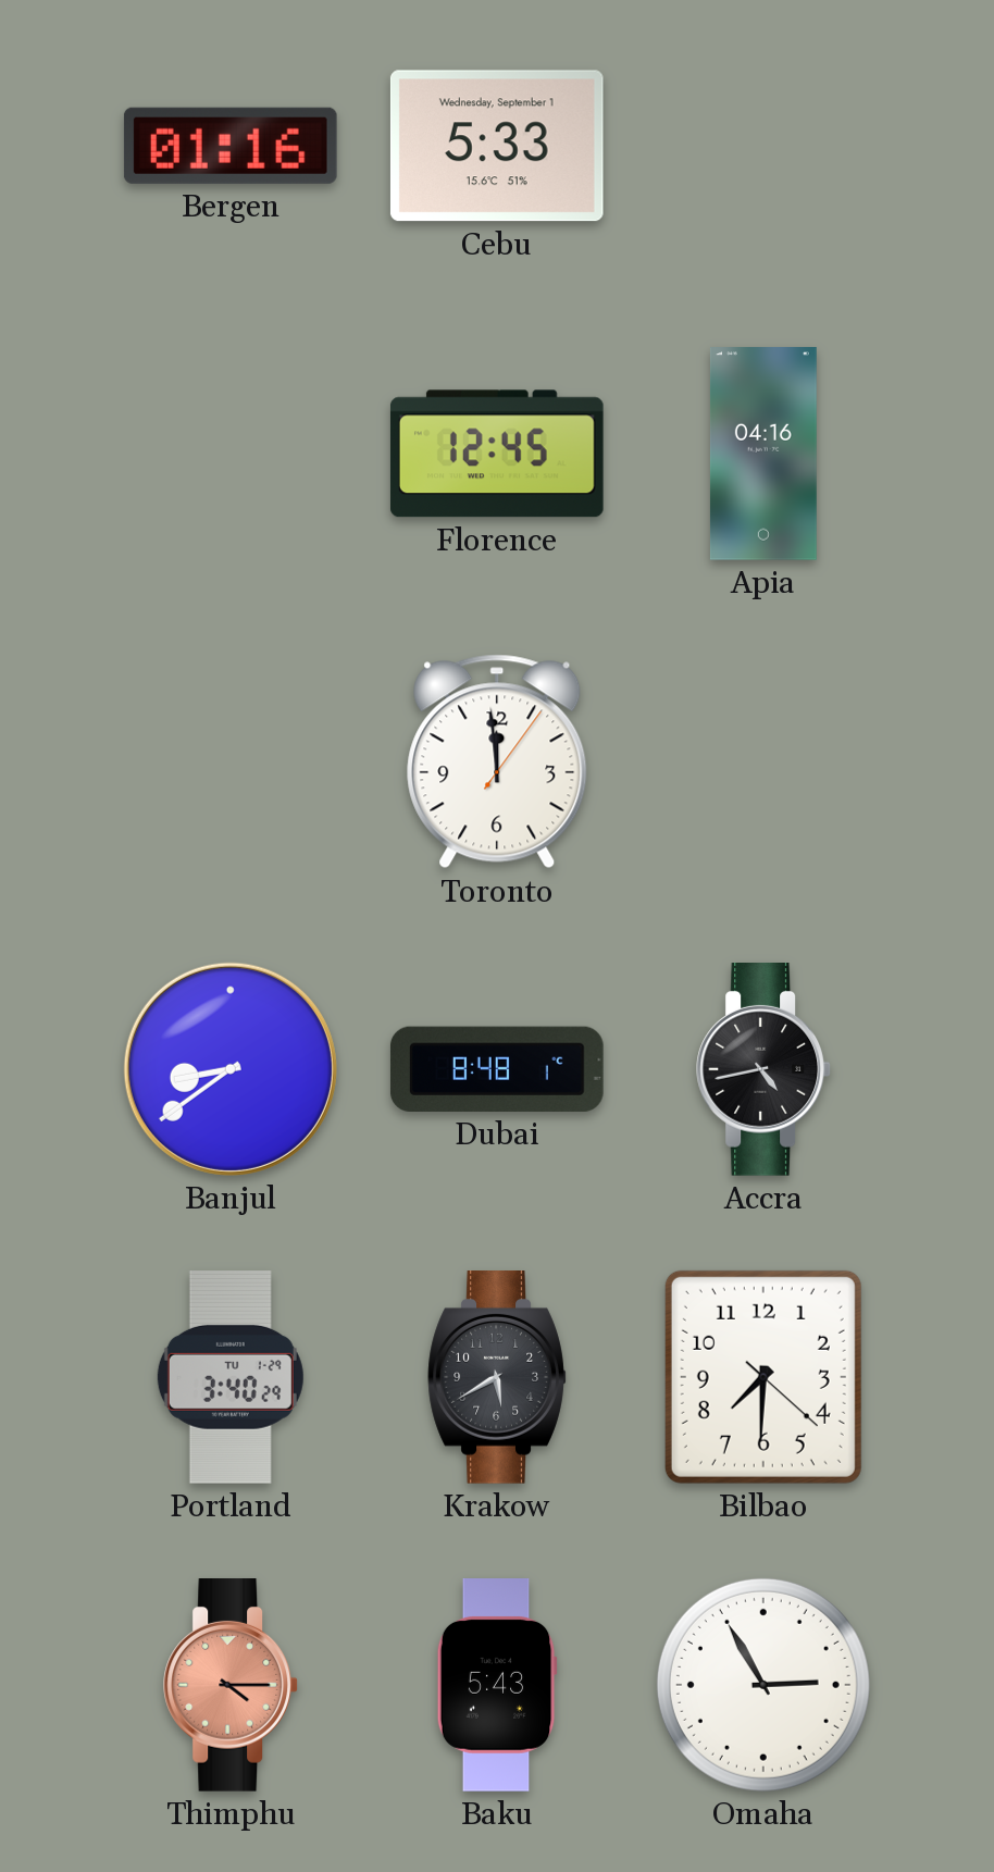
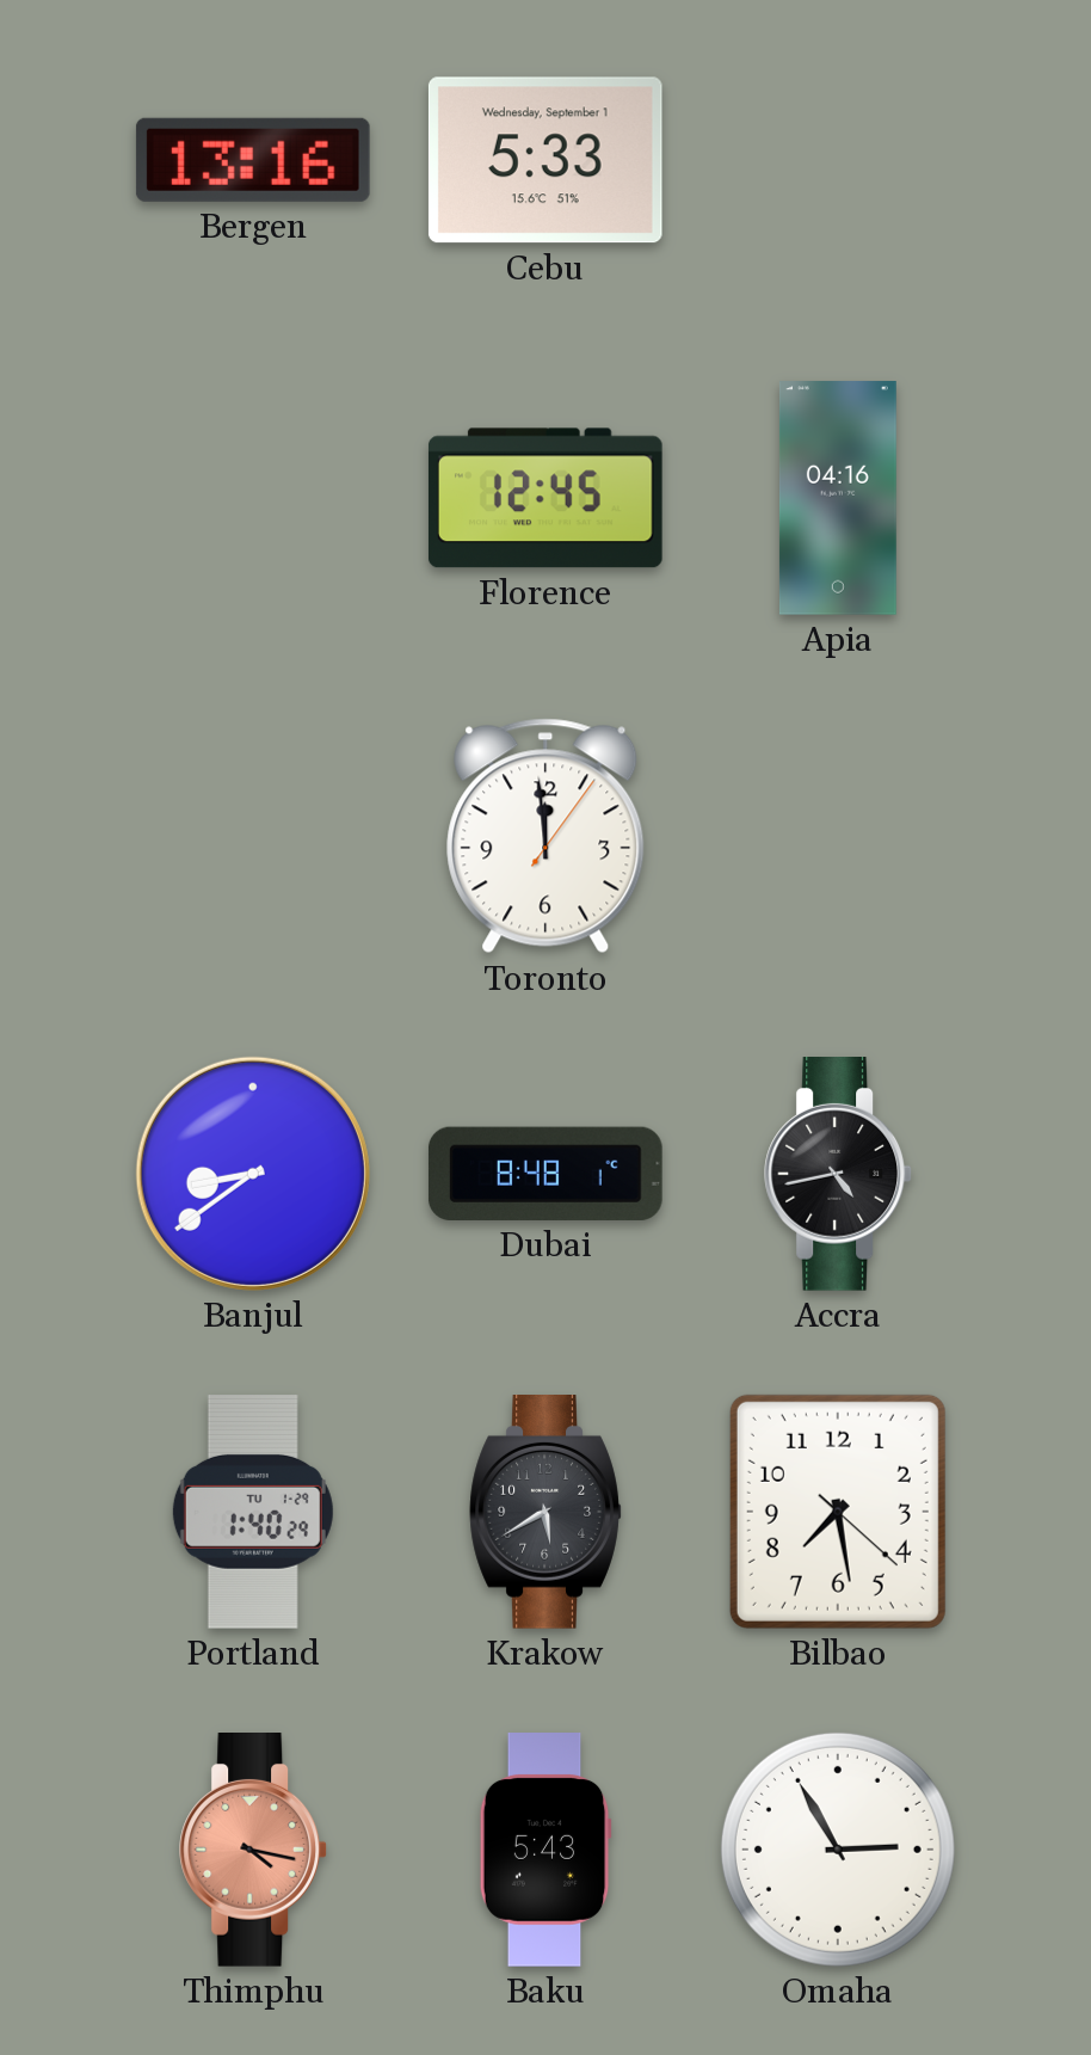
Bergen: 01:16 -> 13:16
Portland: 3:40 -> 1:40
Bilbao: 7:30 -> 7:28
Thimphu: 4:15 -> 4:17
